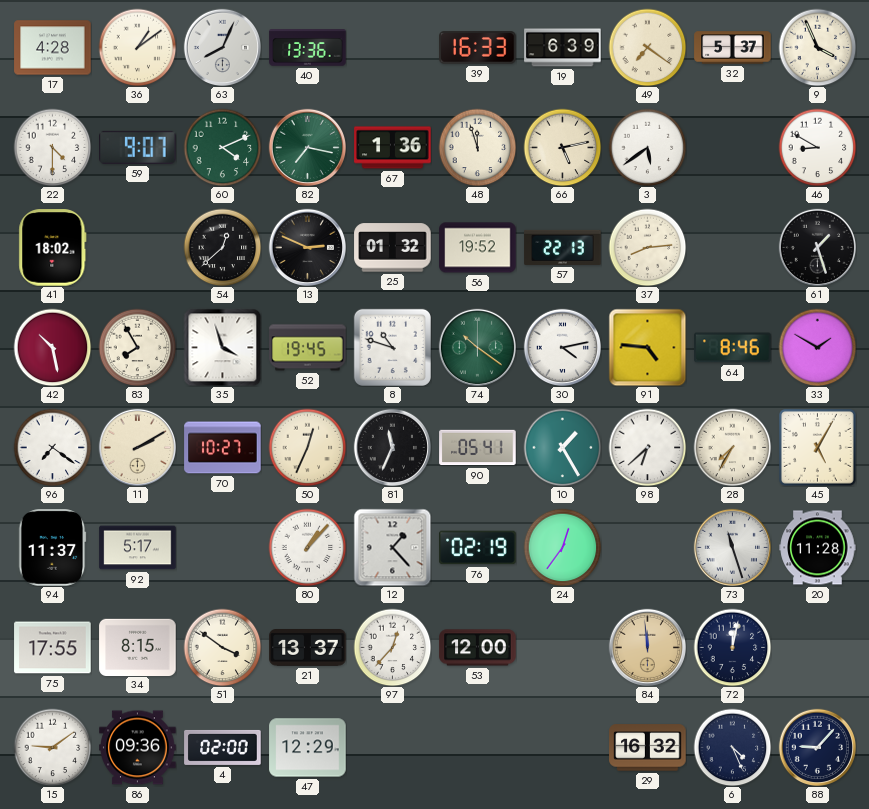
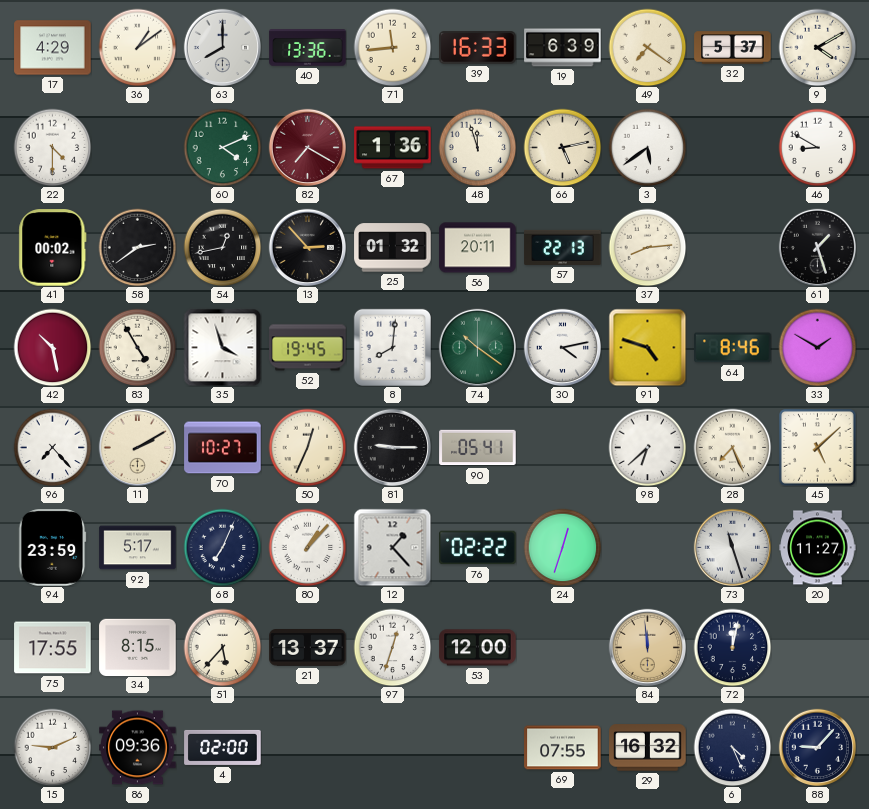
17: 4:28 -> 4:29
63: 8:04 -> 8:00
71: none -> 11:44
9: 3:56 -> 4:10
59: 9:07 -> none
82: 7:17 -> 7:20
82 dial: green -> burgundy
41: 18:02 -> 00:02
58: none -> 2:39
54: 12:38 -> 12:43
13: 2:49 -> 2:53
56: 19:52 -> 20:11
83: 7:55 -> 4:55
8: 10:48 -> 8:01
91: 4:46 -> 4:48
96: 7:21 -> 7:23
81: 11:34 -> 9:15
10: 1:25 -> none
28: 7:35 -> 7:26
45: 5:05 -> 5:08
94: 11:37 -> 23:59
68: none -> 7:04
76: 02:19 -> 02:22
24: 12:36 -> 12:33
20: 11:28 -> 11:27
51: 3:51 -> 5:37
97: 12:37 -> 12:33
15: 9:09 -> 9:11
47: 12:29 -> none
69: none -> 07:55
